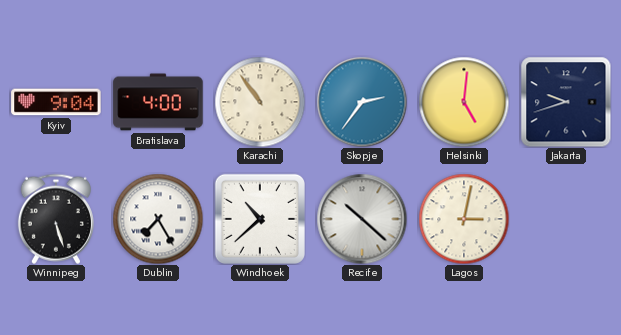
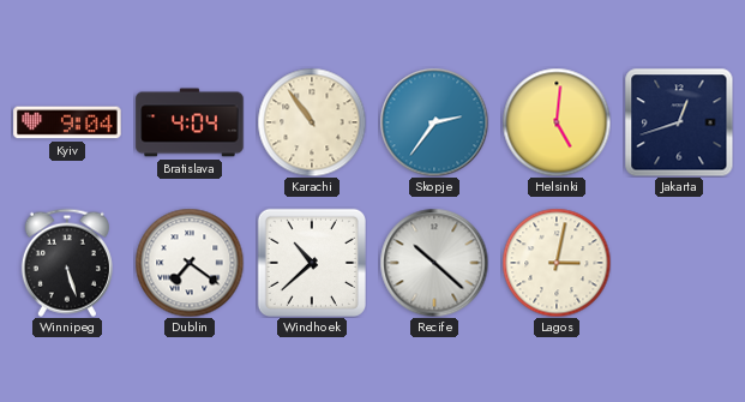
Bratislava: 4:00 -> 4:04
Jakarta: 9:42 -> 12:42
Dublin: 7:25 -> 7:21
